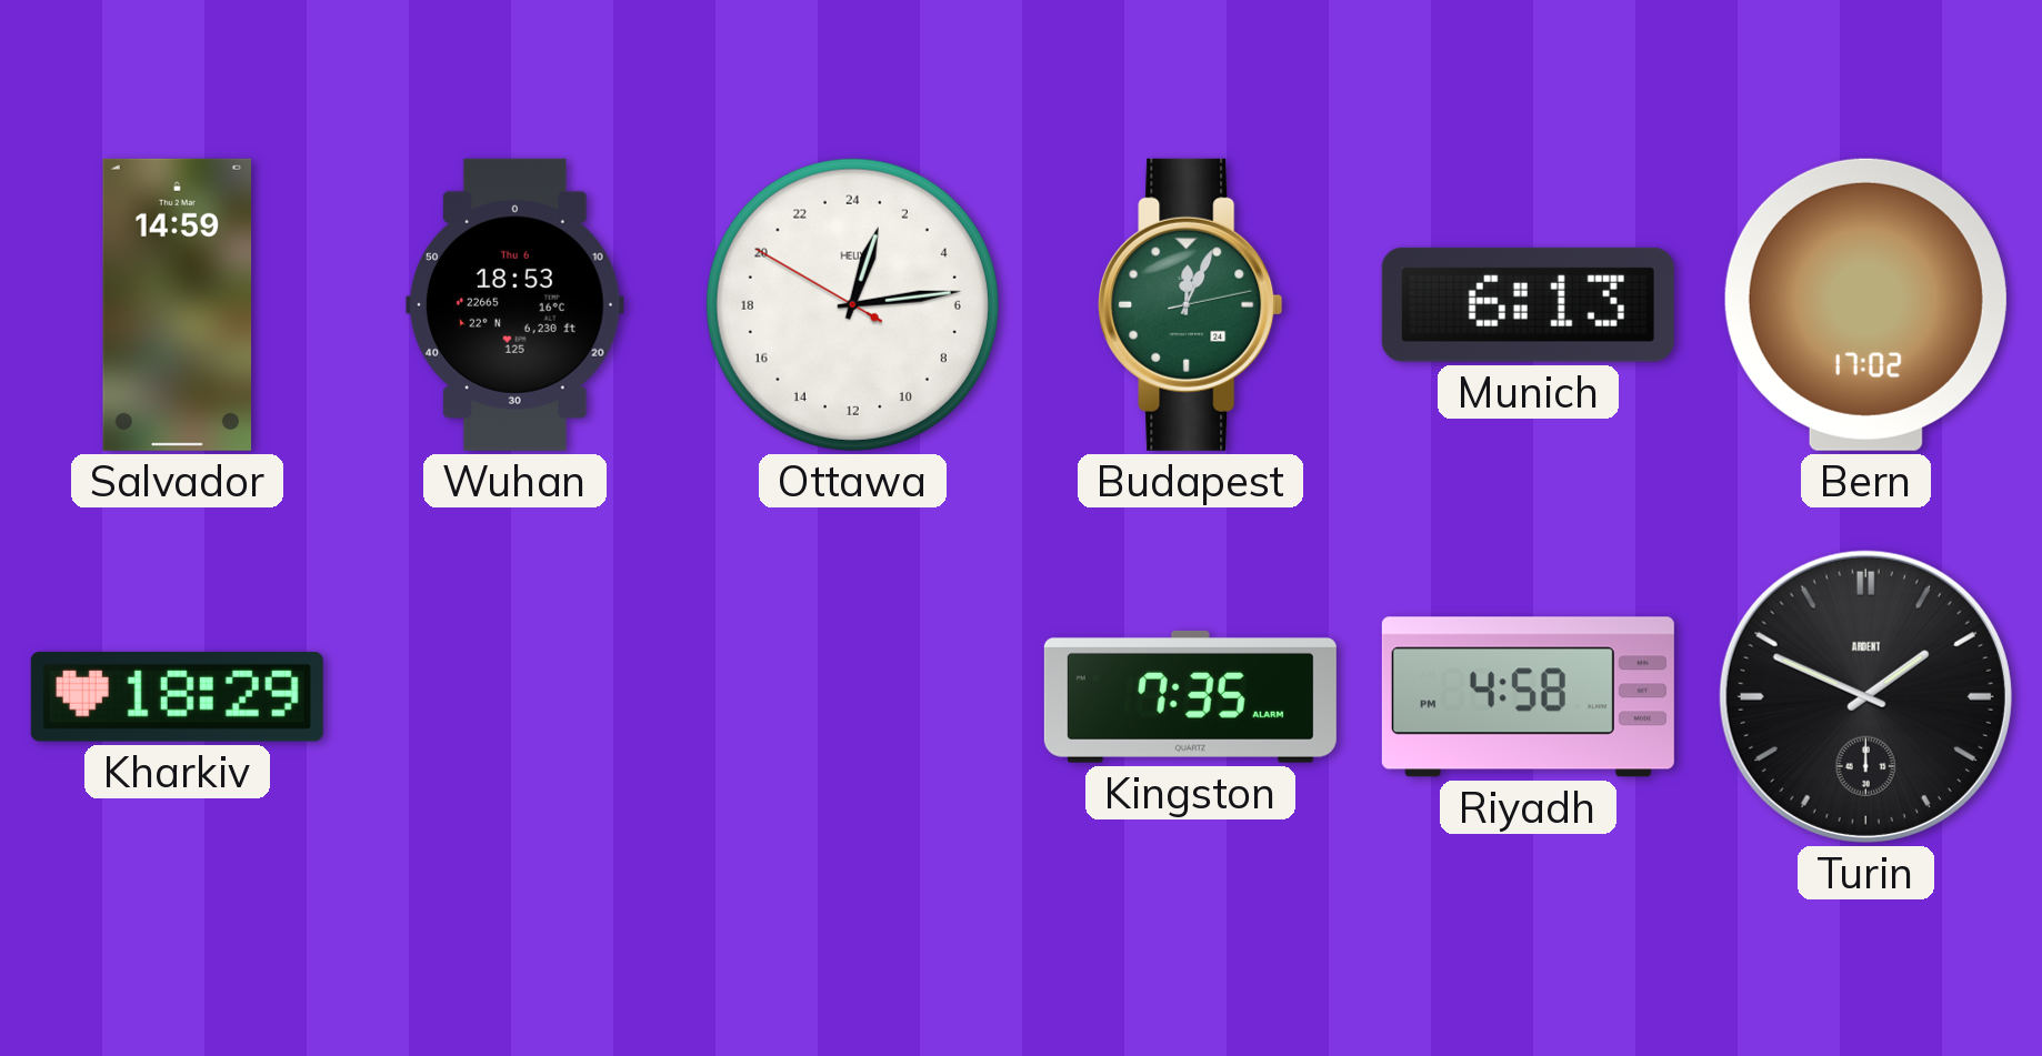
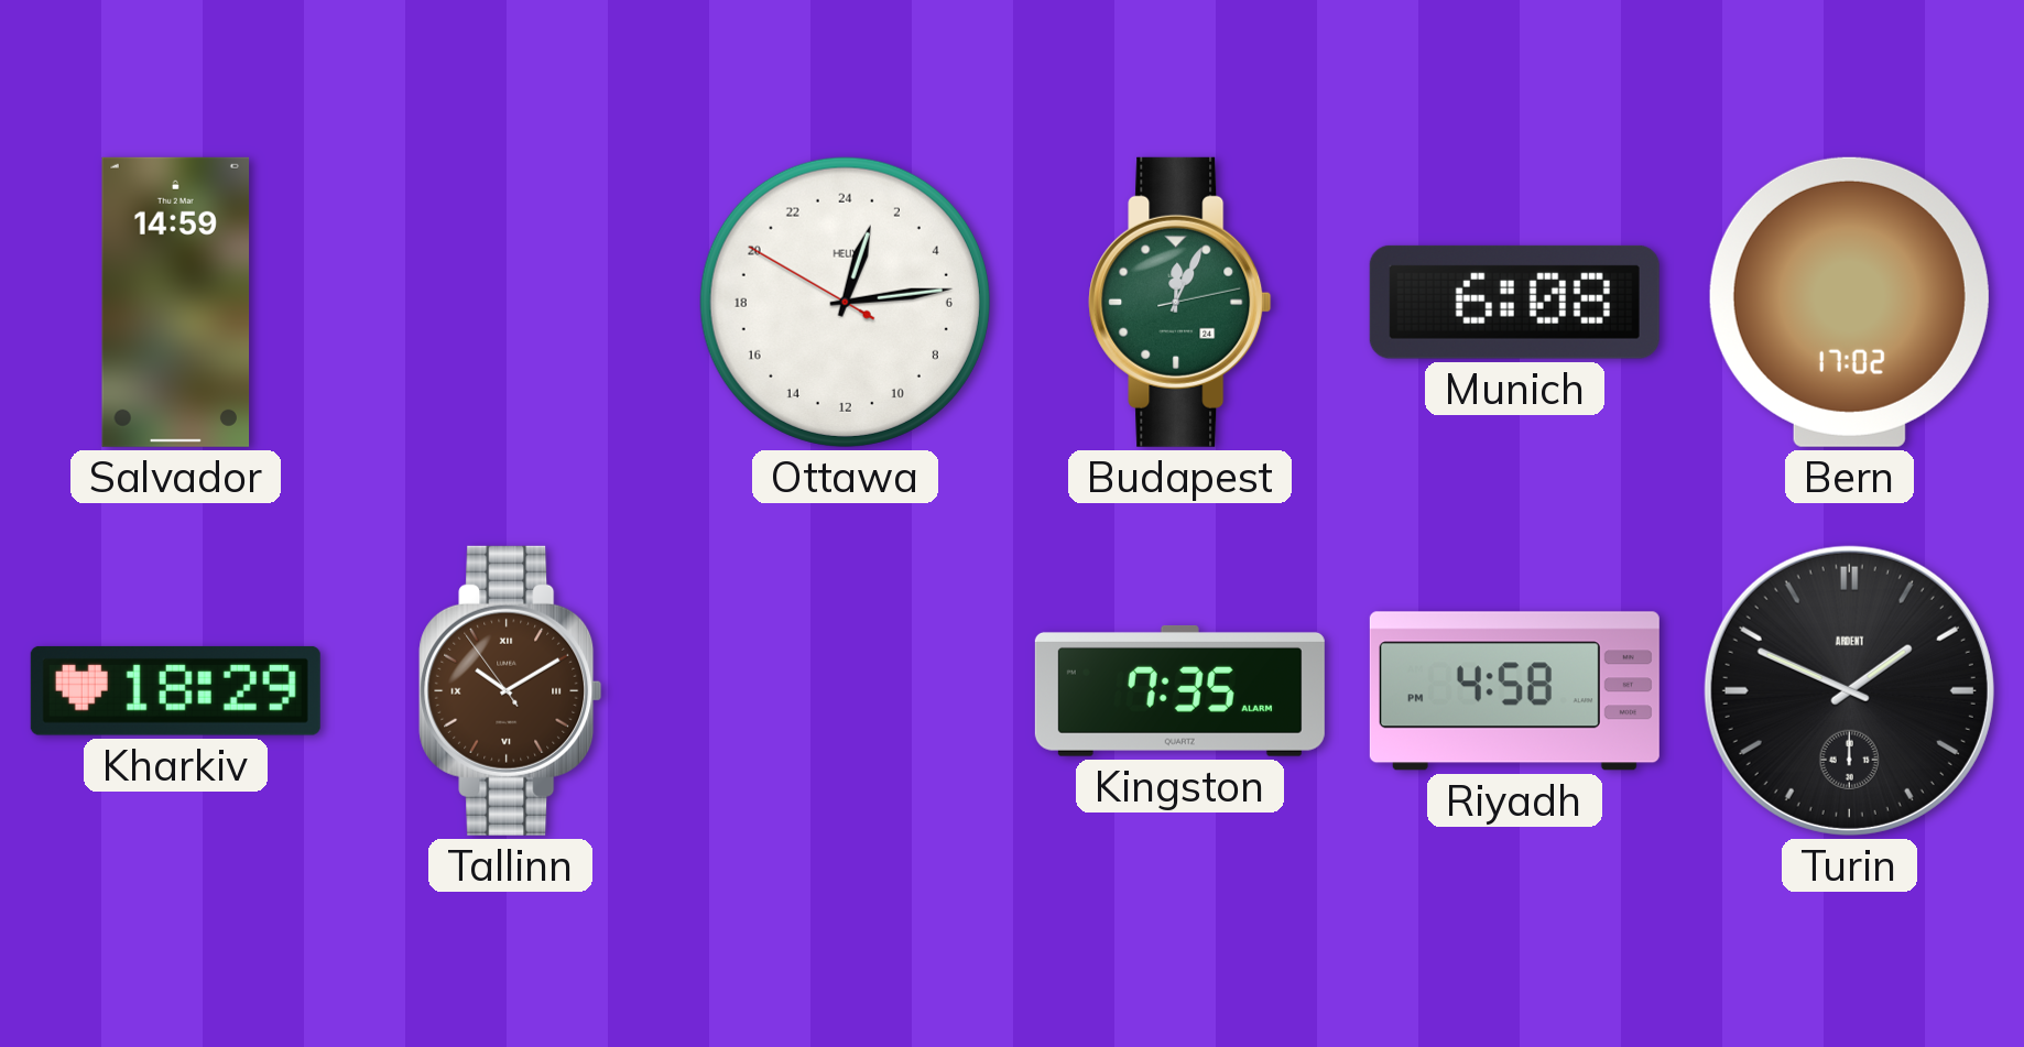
Wuhan: 18:53 -> none
Munich: 6:13 -> 6:08
Tallinn: none -> 10:09
